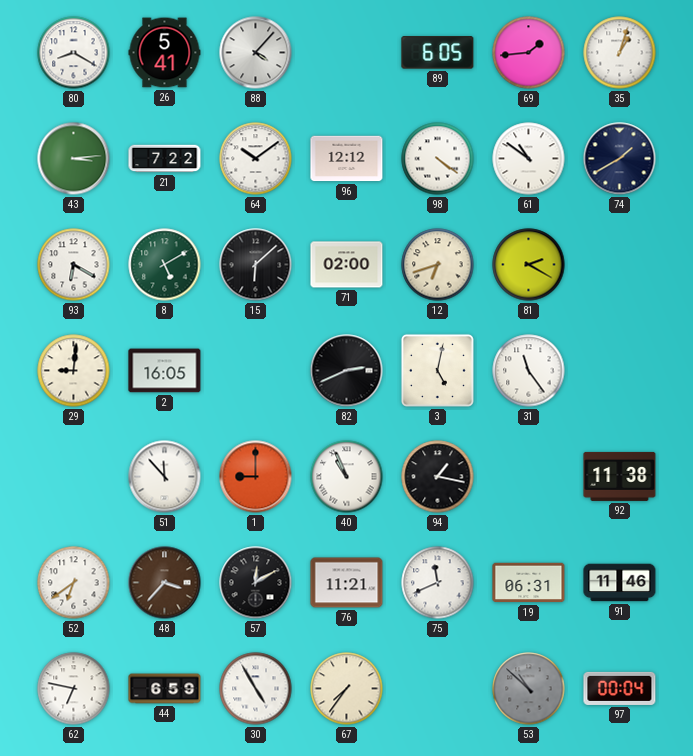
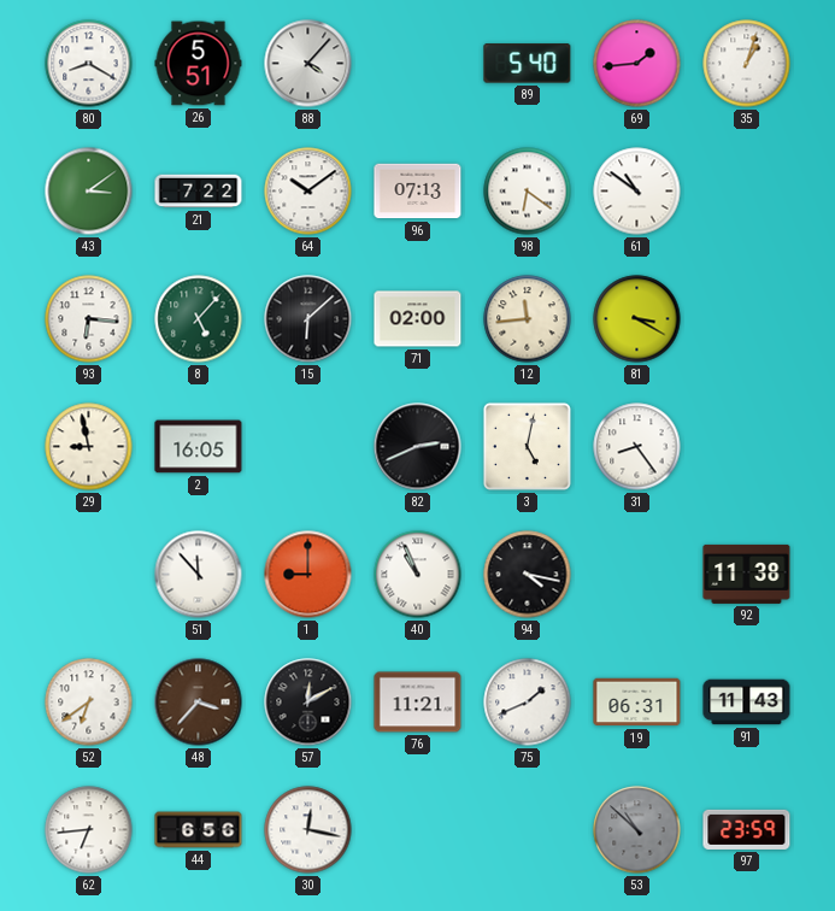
26: 5:41 -> 5:51
89: 6:05 -> 5:40
43: 3:14 -> 3:09
96: 12:12 -> 07:13
98: 4:21 -> 6:21
74: 1:40 -> none
93: 6:20 -> 6:16
8: 5:10 -> 5:07
12: 6:42 -> 11:44
81: 2:20 -> 3:20
29: 9:01 -> 8:58
31: 11:24 -> 8:24
94: 1:17 -> 4:17
75: 11:41 -> 1:41
91: 11:46 -> 11:43
62: 6:47 -> 6:44
44: 6:59 -> 6:56
30: 4:55 -> 12:17
67: 7:36 -> none
97: 00:04 -> 23:59
